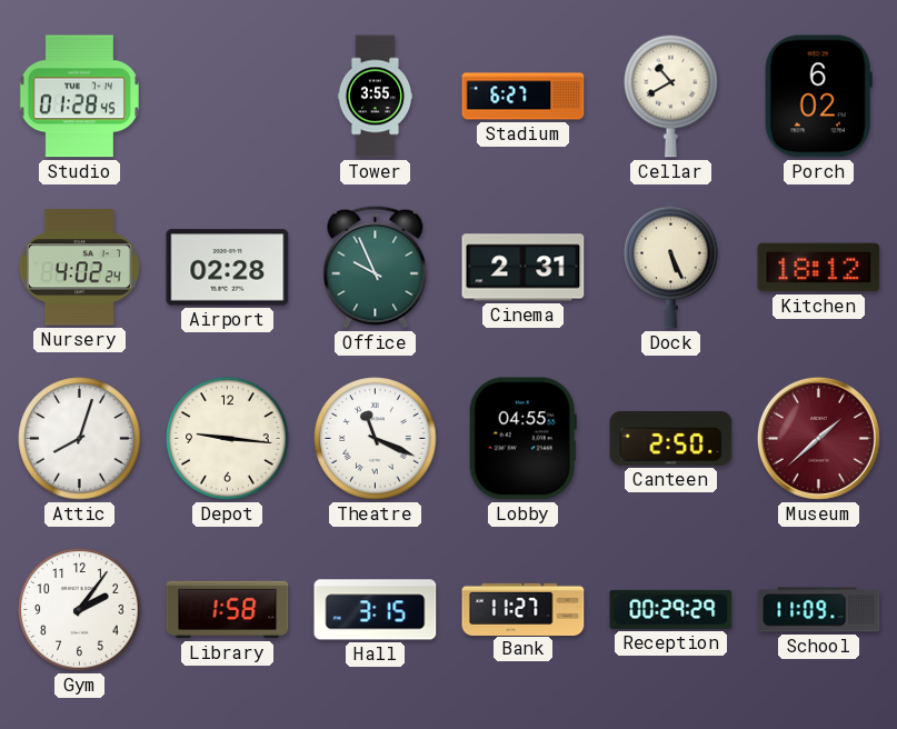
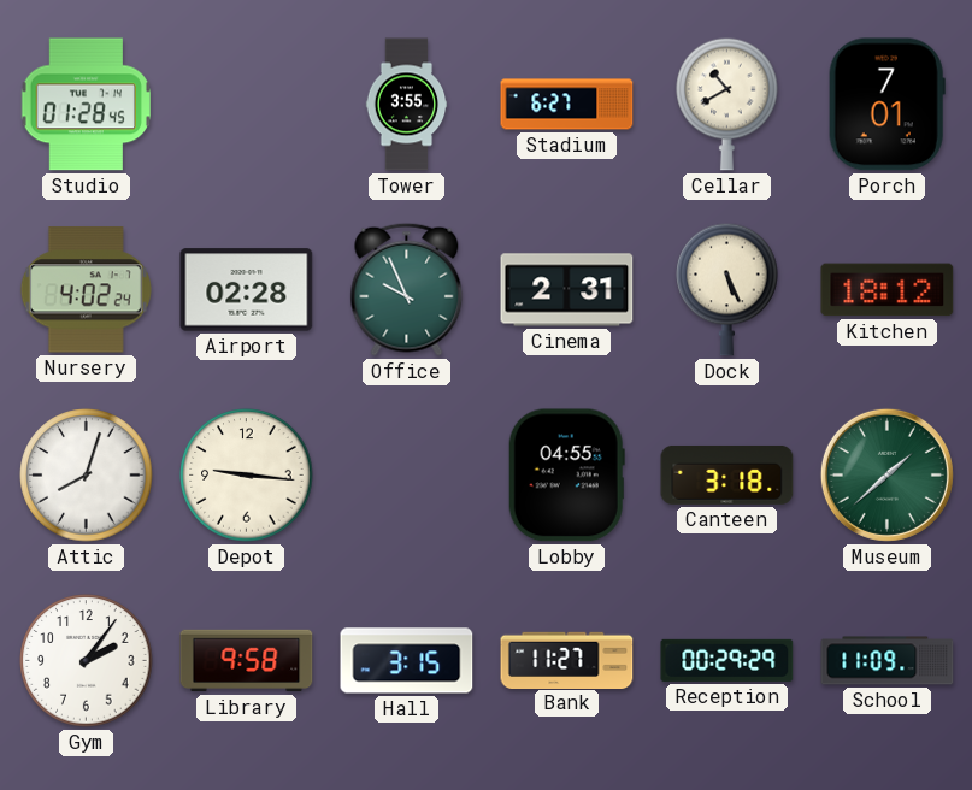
Porch: 6:02 -> 7:01
Theatre: 11:19 -> none
Canteen: 2:50 -> 3:18
Museum dial: burgundy -> green
Library: 1:58 -> 9:58
